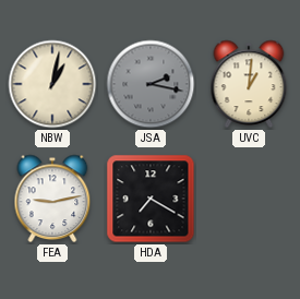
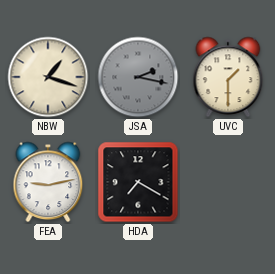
NBW: 1:02 -> 1:18
UVC: 1:01 -> 1:30
